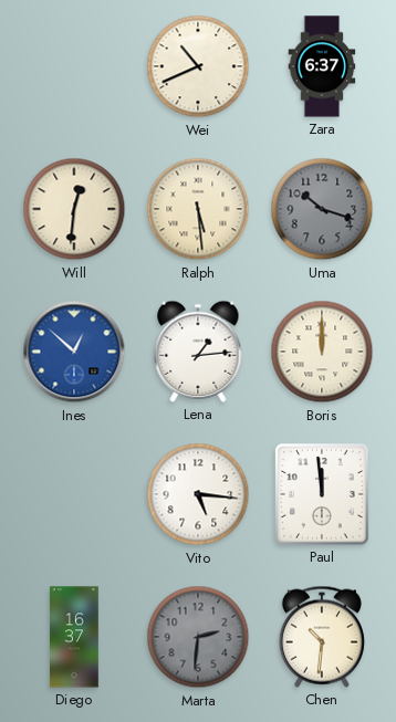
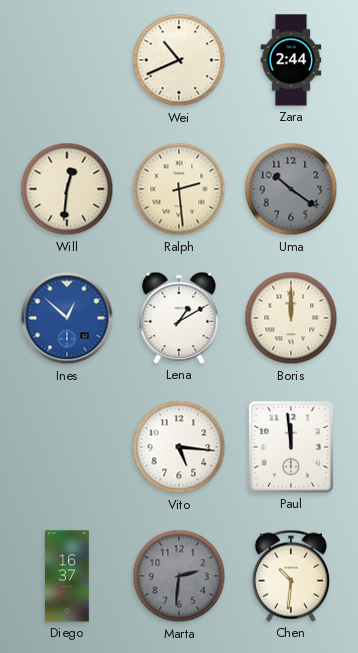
Zara: 6:37 -> 2:44
Ralph: 5:29 -> 2:29
Uma: 10:18 -> 10:21
Lena: 1:14 -> 1:10
